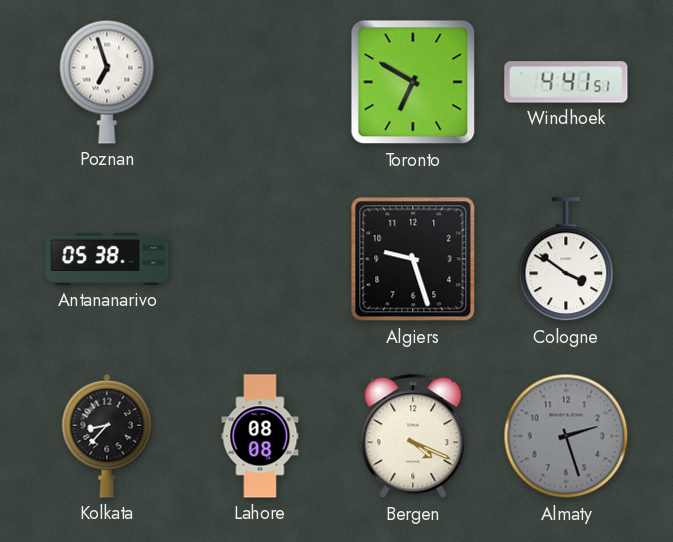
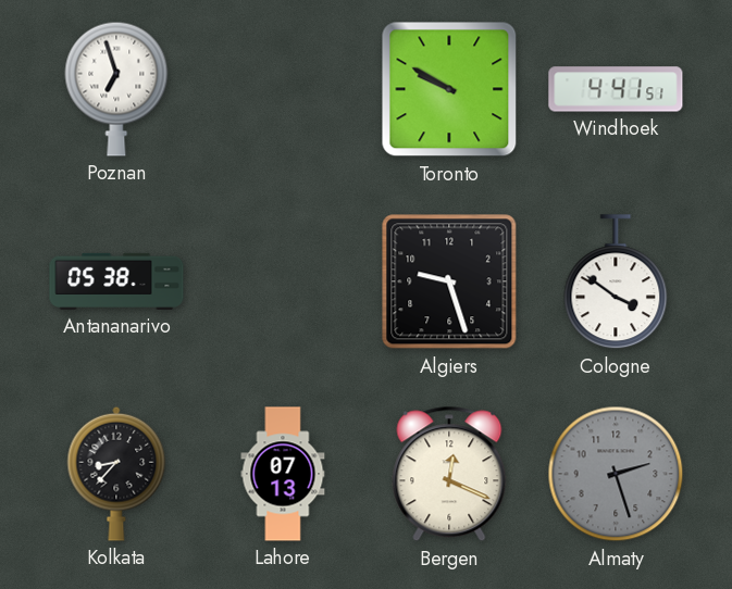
Toronto: 6:50 -> 9:50
Lahore: 08:08 -> 07:13
Bergen: 4:19 -> 12:19
